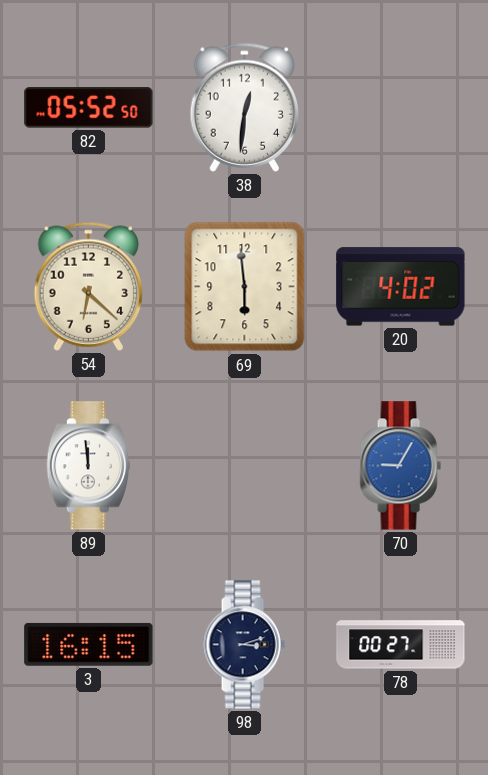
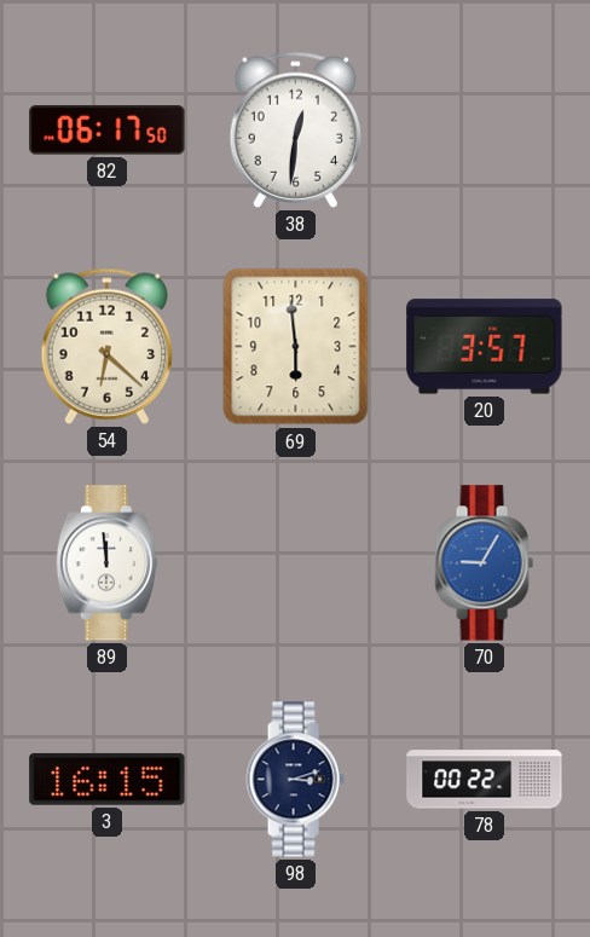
82: 05:52 -> 06:17
20: 4:02 -> 3:57
78: 00:27 -> 00:22
